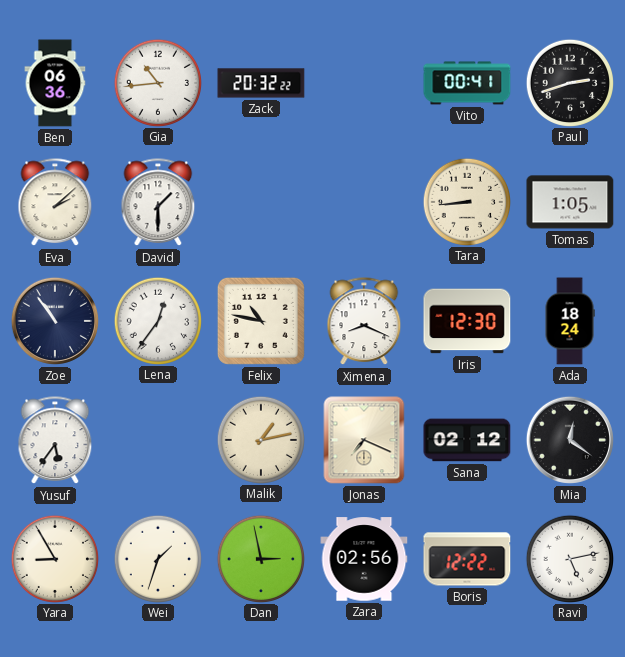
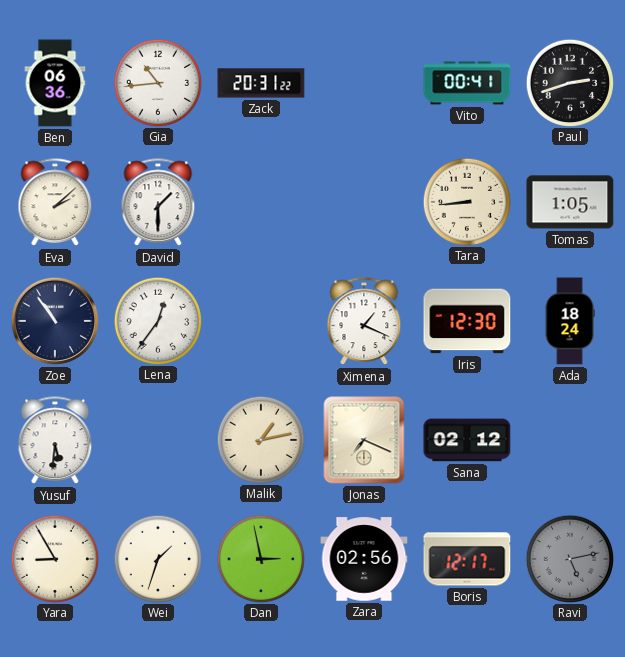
Zack: 20:32 -> 20:31
Felix: 10:47 -> none
Ximena: 8:19 -> 1:19
Yusuf: 5:36 -> 5:31
Mia: 12:21 -> none
Boris: 12:22 -> 12:17
Ravi dial: white -> grey
